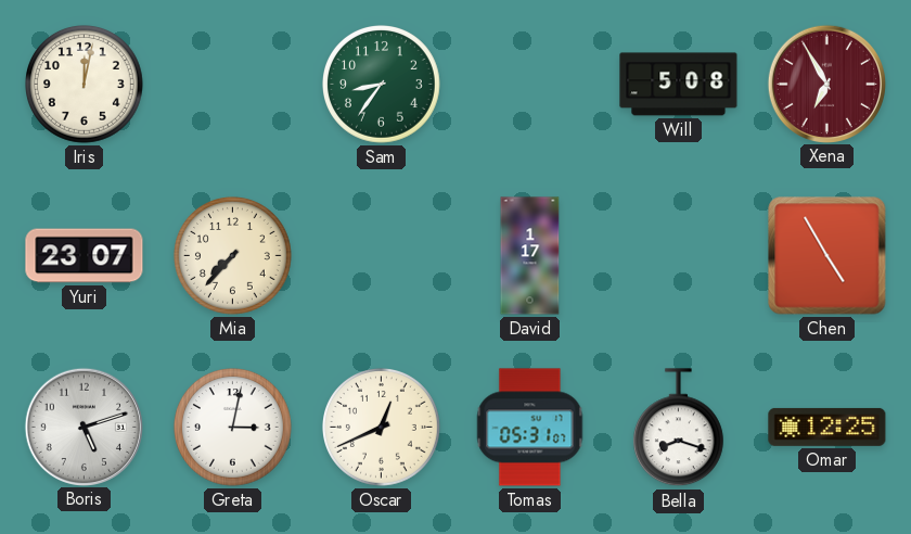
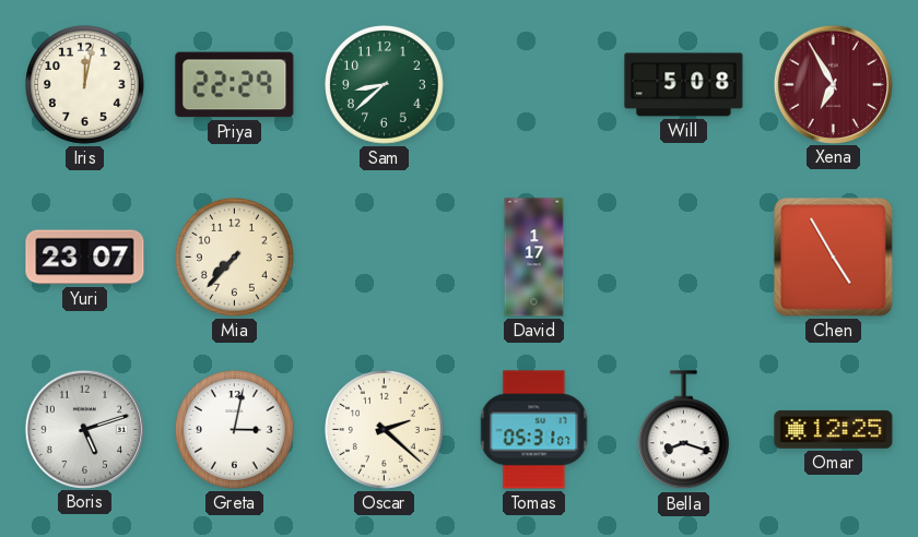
Priya: none -> 22:29
Sam: 8:36 -> 8:38
Oscar: 12:41 -> 2:22
